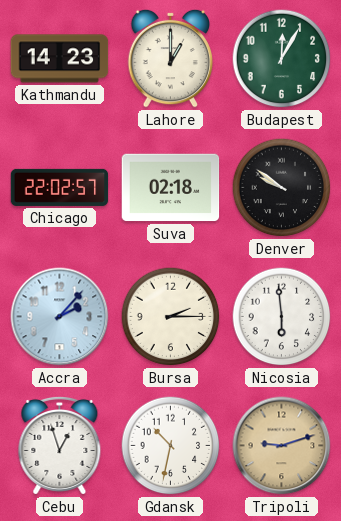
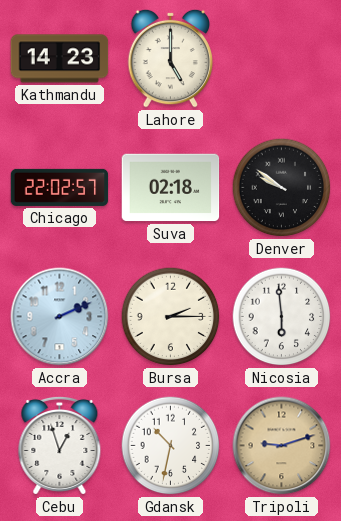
Lahore: 1:00 -> 5:00
Budapest: 12:05 -> none
Accra: 2:07 -> 2:11
